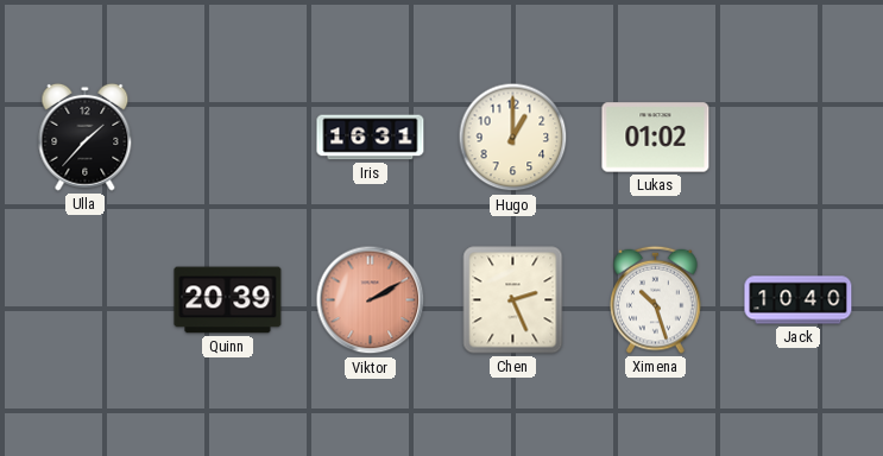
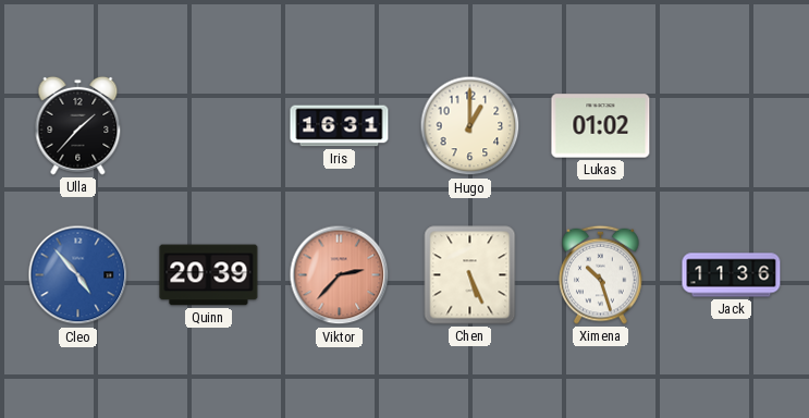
Cleo: none -> 4:53
Viktor: 2:10 -> 2:37
Chen: 2:26 -> 5:26
Jack: 10:40 -> 11:36
